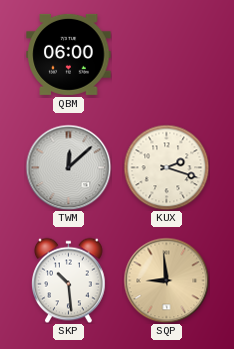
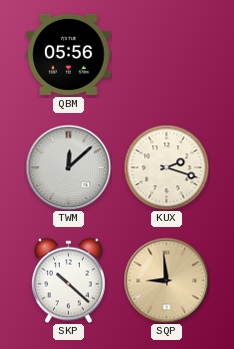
QBM: 06:00 -> 05:56
SKP: 10:29 -> 10:22
